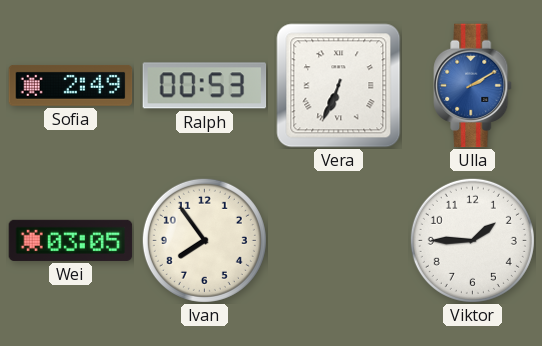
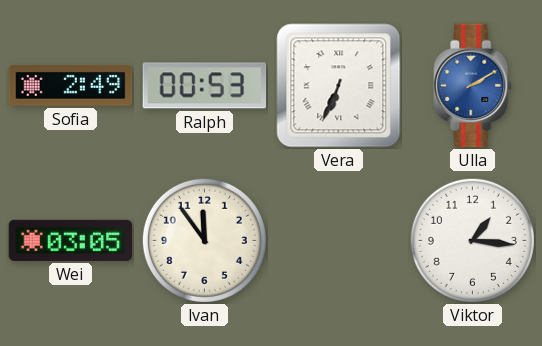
Ivan: 7:54 -> 11:54
Viktor: 1:45 -> 1:16
